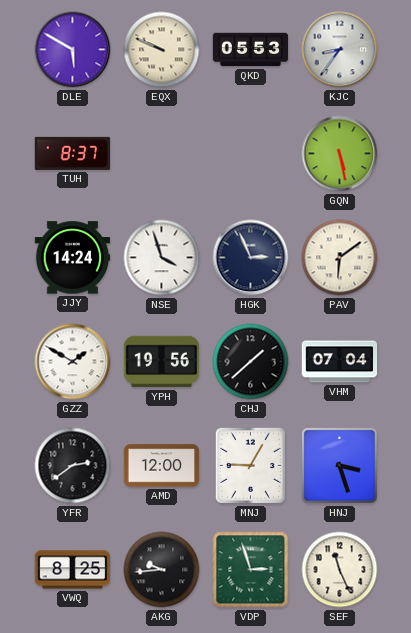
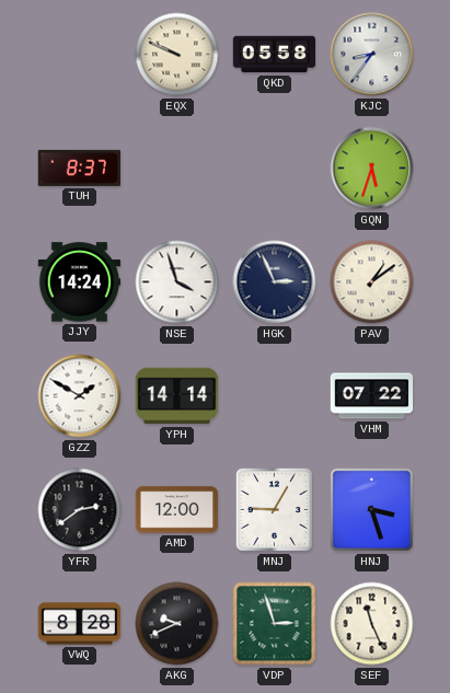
DLE: 5:50 -> none
QKD: 05:53 -> 05:58
GQN: 5:28 -> 5:33
PAV: 6:09 -> 1:09
YPH: 19:56 -> 14:14
CHJ: 1:38 -> none
VHM: 07:04 -> 07:22
VWQ: 8:25 -> 8:28
AKG: 9:44 -> 9:41
